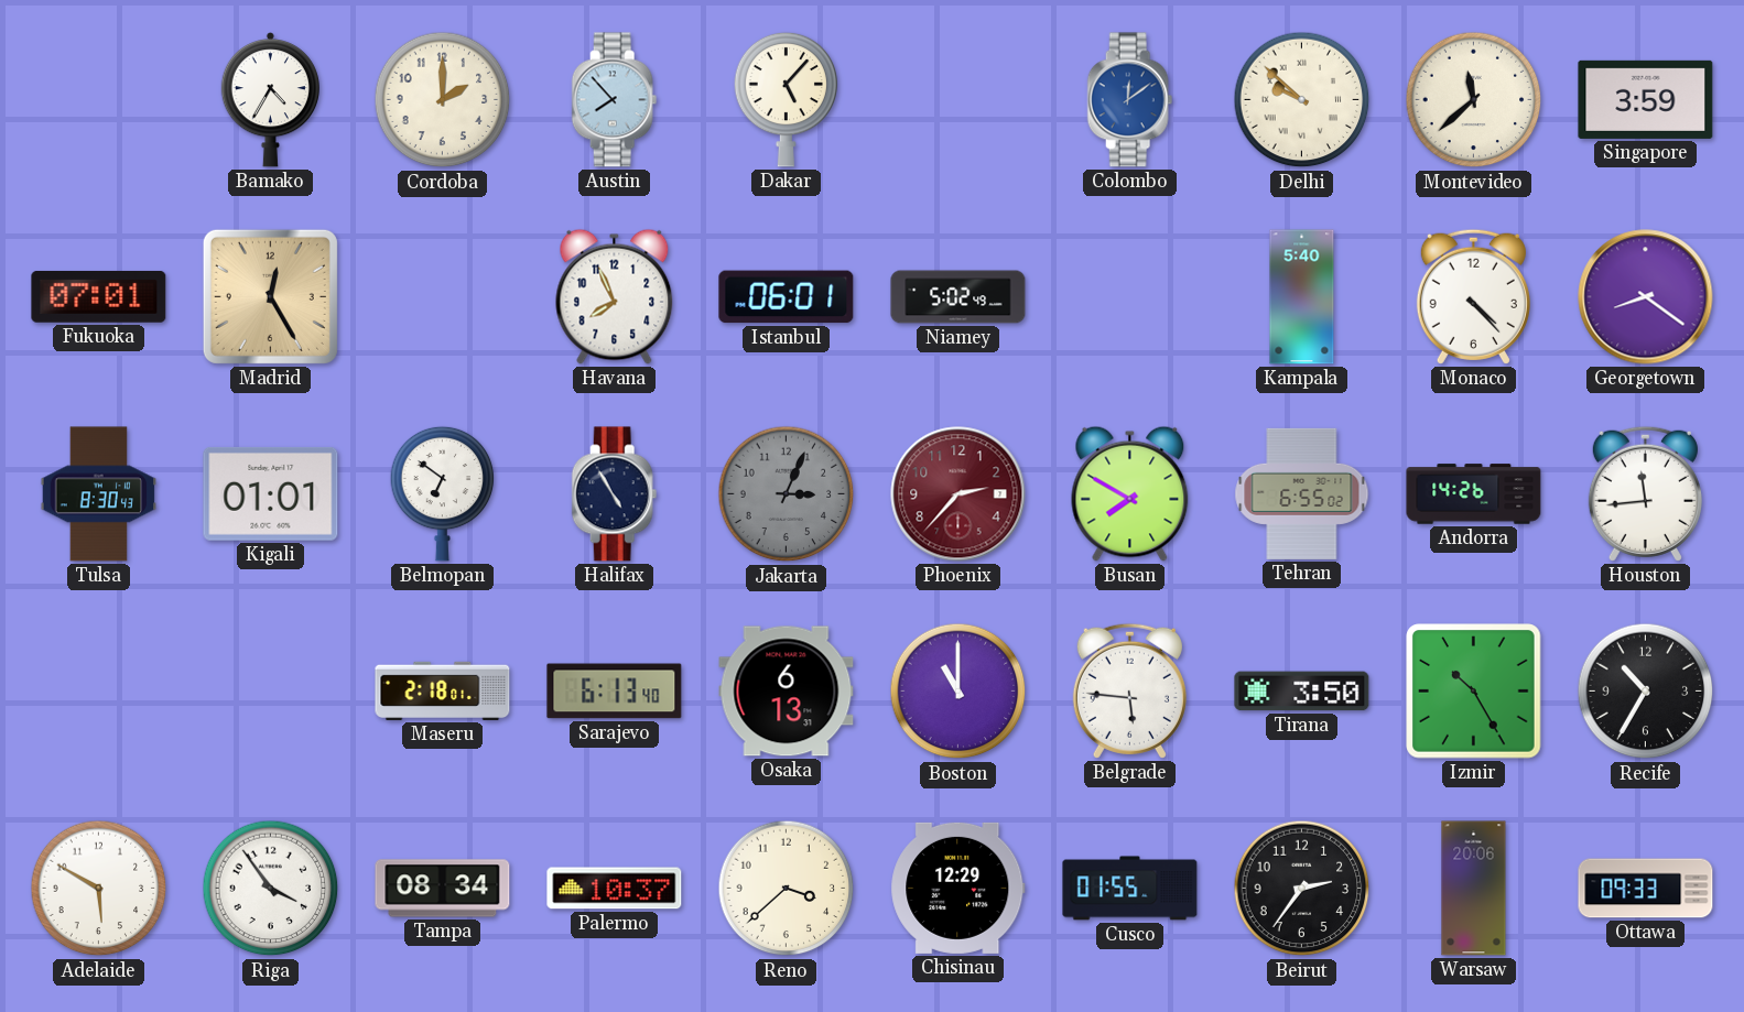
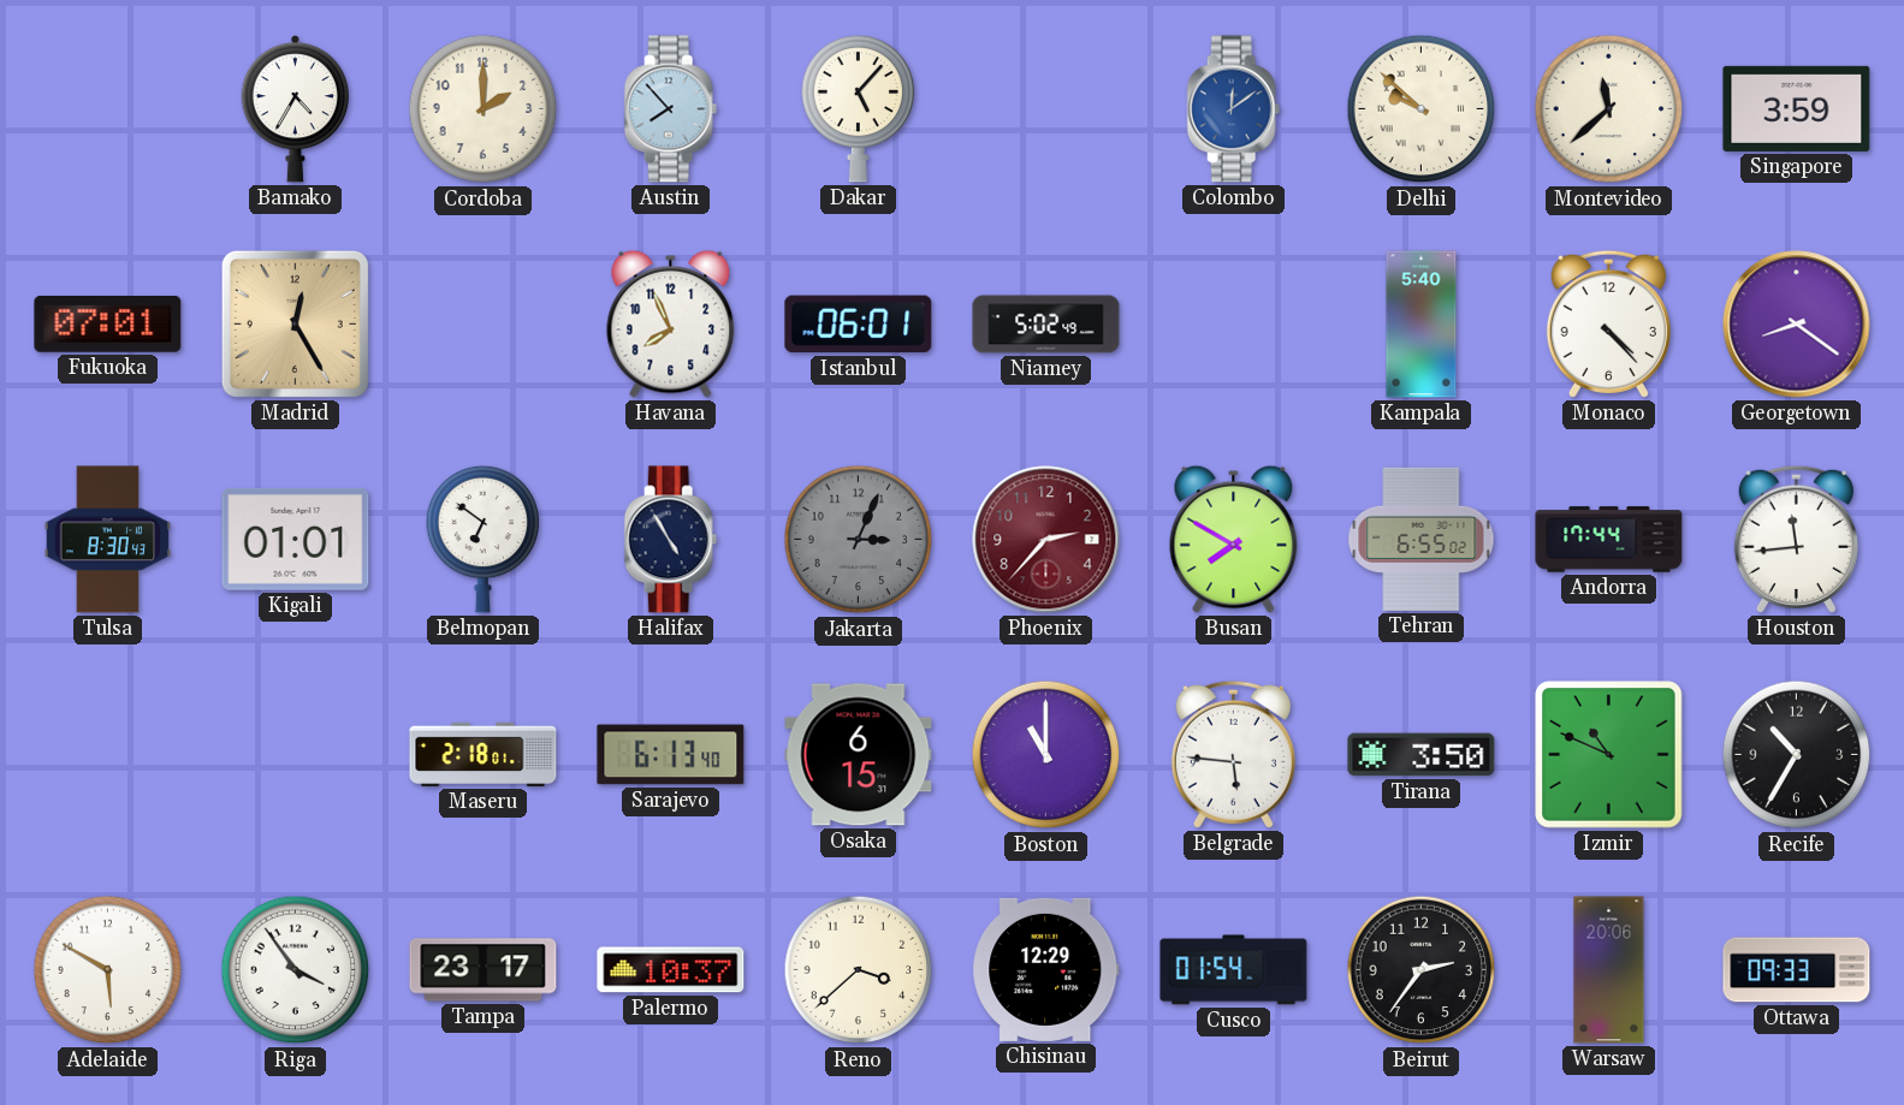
Andorra: 14:26 -> 17:44
Osaka: 6:13 -> 6:15
Izmir: 10:25 -> 10:49
Tampa: 08:34 -> 23:17
Cusco: 01:55 -> 01:54
